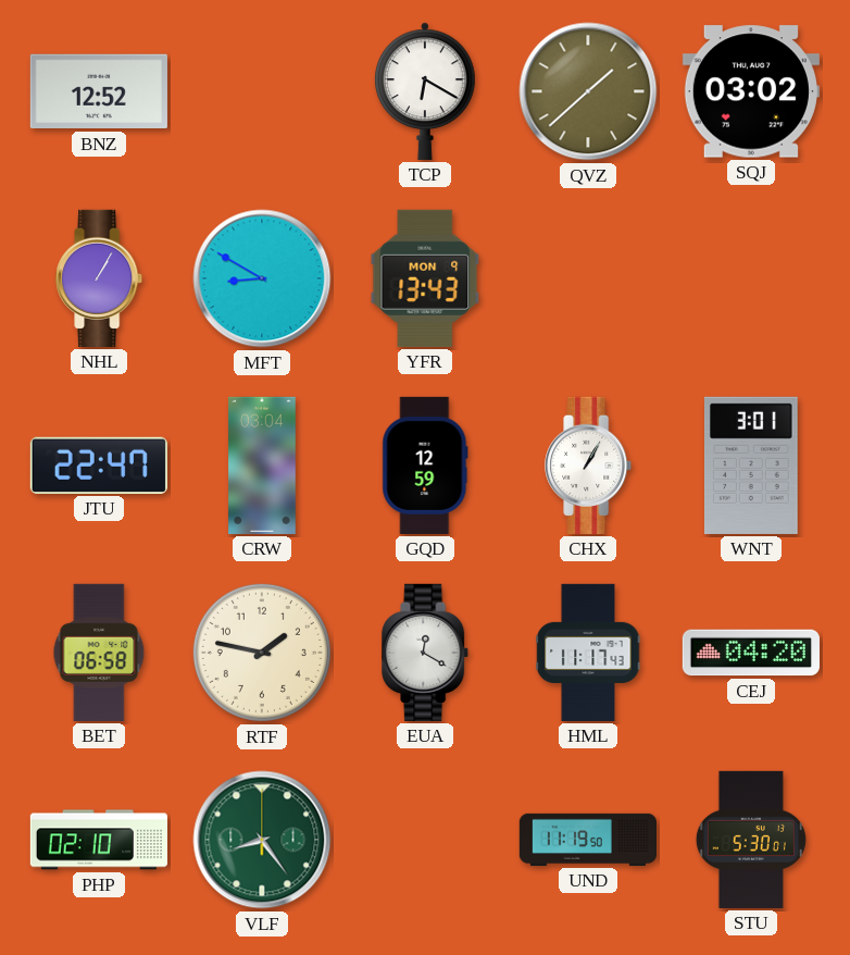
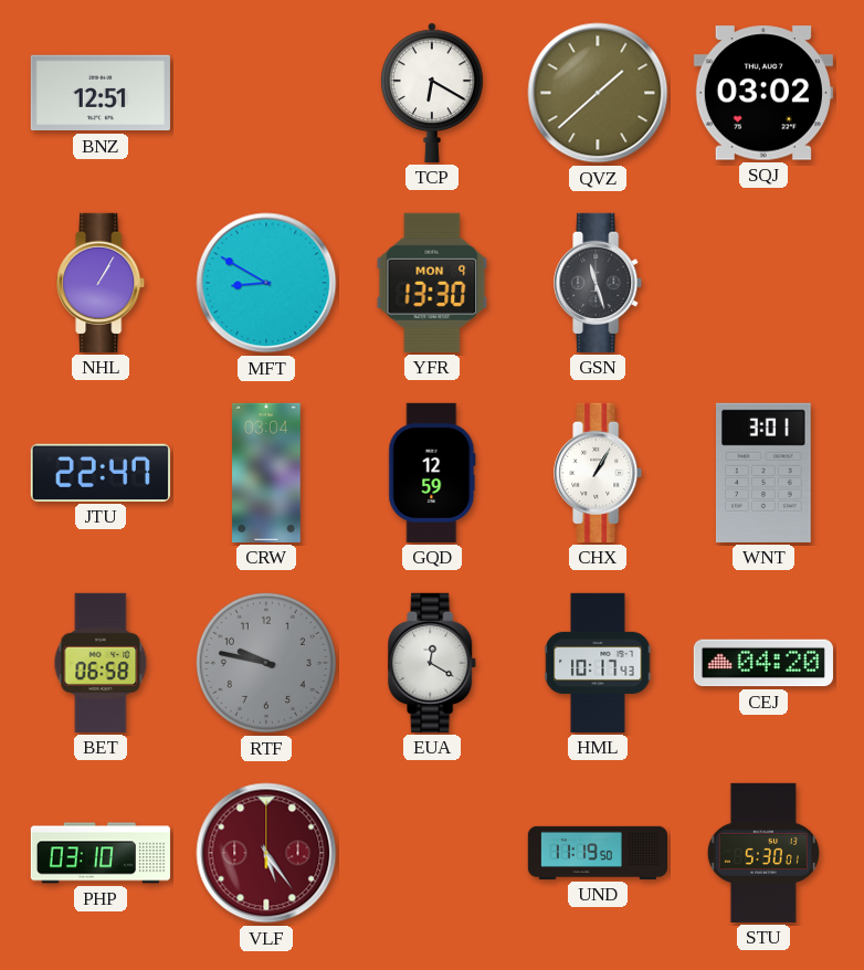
BNZ: 12:52 -> 12:51
YFR: 13:43 -> 13:30
GSN: none -> 11:27
RTF: 1:47 -> 9:47
RTF dial: cream -> grey
HML: 11:17 -> 10:17
PHP: 02:10 -> 03:10
VLF: 8:24 -> 5:24
VLF dial: green -> burgundy
